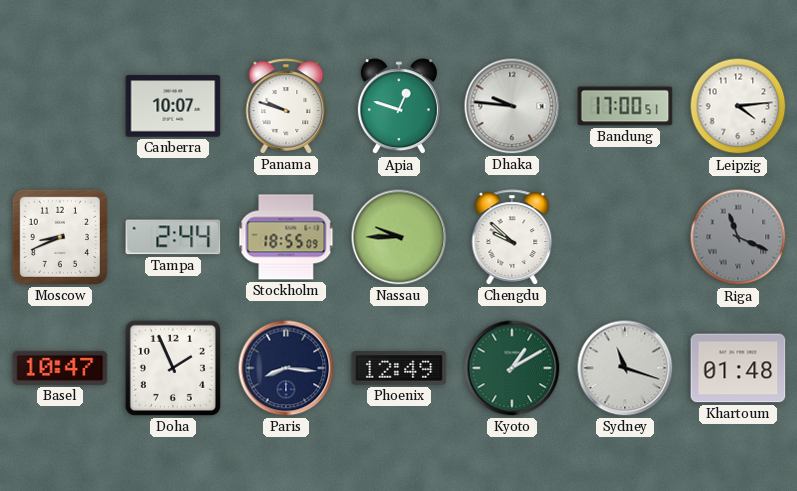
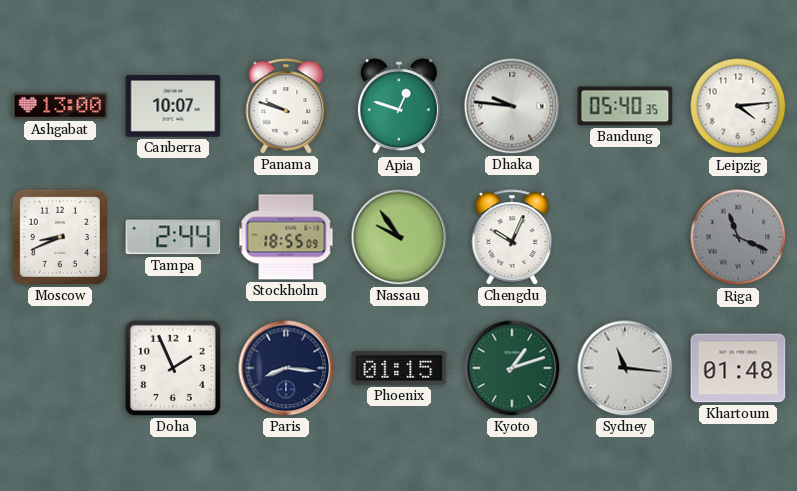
Ashgabat: none -> 13:00
Bandung: 17:00 -> 05:40
Nassau: 9:45 -> 9:54
Chengdu: 9:52 -> 10:04
Basel: 10:47 -> none
Phoenix: 12:49 -> 01:15
Kyoto: 1:10 -> 1:12
Sydney: 11:18 -> 11:16
